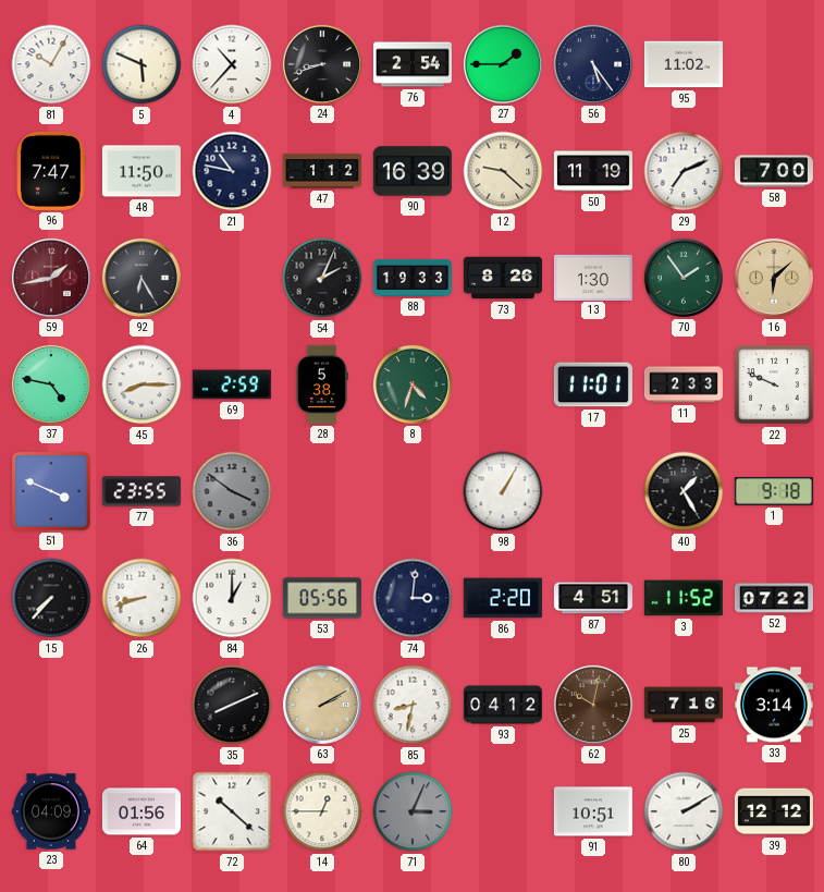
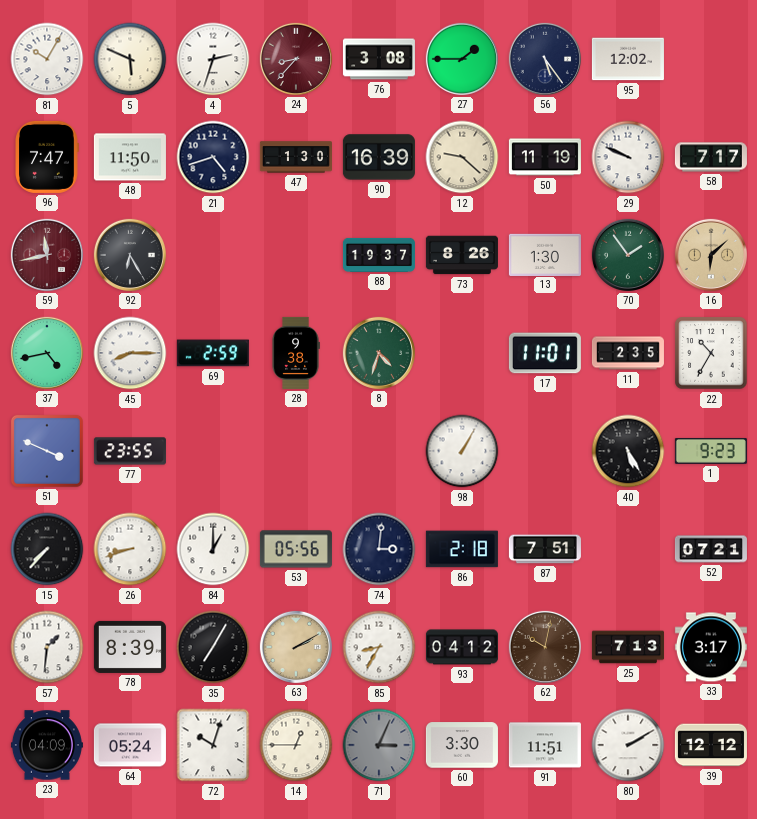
4: 10:37 -> 2:33
24: 8:42 -> 8:37
24 dial: black -> burgundy
76: 2:54 -> 3:08
95: 11:02 -> 12:02
21: 10:47 -> 4:42
47: 1:12 -> 1:30
29: 7:11 -> 9:49
58: 7:00 -> 7:17
59: 1:43 -> 11:43
54: 2:04 -> none
88: 19:33 -> 19:37
37: 4:47 -> 4:43
28: 5:38 -> 9:38
11: 2:33 -> 2:35
22: 9:49 -> 10:35
36: 3:51 -> none
40: 1:25 -> 5:25
1: 9:18 -> 9:23
86: 2:20 -> 2:18
87: 4:51 -> 7:51
3: 11:52 -> none
52: 07:22 -> 07:21
57: none -> 1:31
78: none -> 8:39
35: 8:11 -> 7:05
85: 8:32 -> 8:35
25: 7:16 -> 7:13
33: 3:14 -> 3:17
64: 01:56 -> 05:24
72: 10:22 -> 10:03
60: none -> 3:30
91: 10:51 -> 11:51
